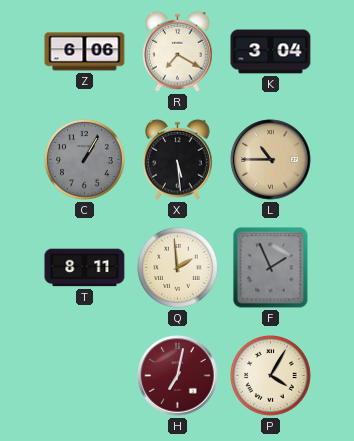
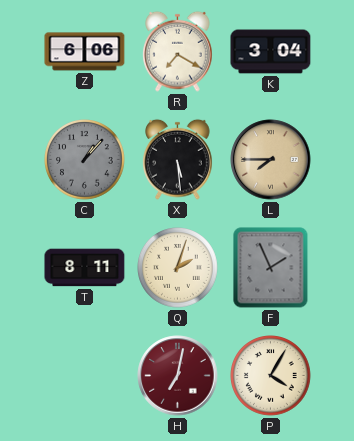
C: 1:05 -> 1:07
L: 10:45 -> 7:45
Q: 1:59 -> 2:03
